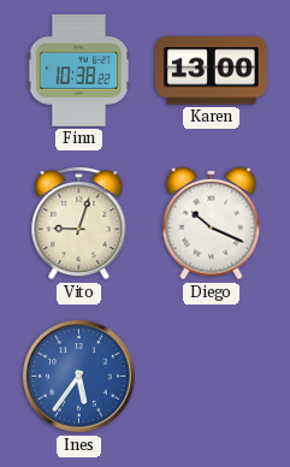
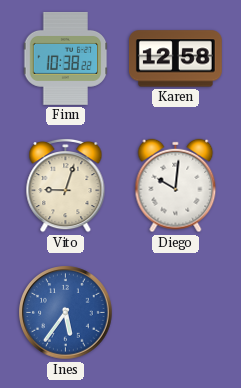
Karen: 13:00 -> 12:58
Diego: 10:19 -> 10:01
